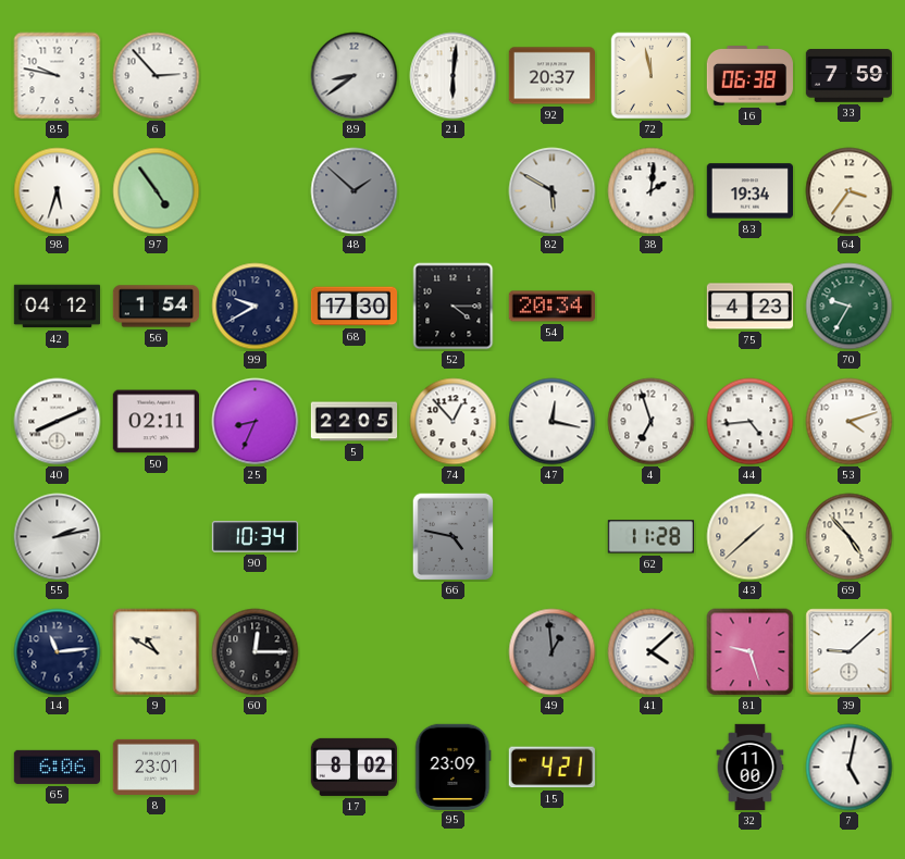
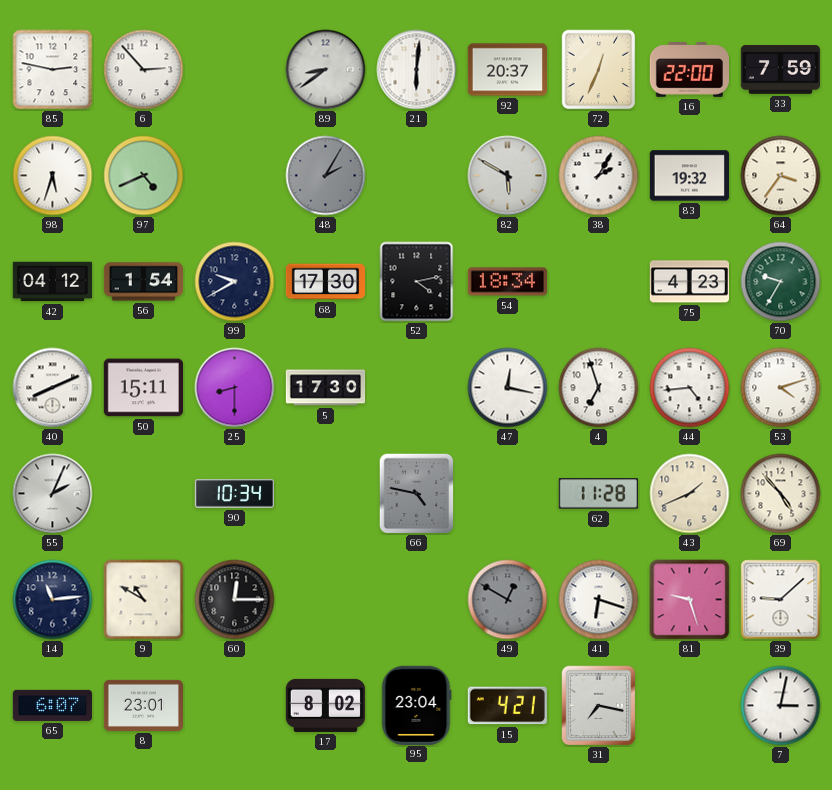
85: 9:47 -> 2:47
72: 11:58 -> 12:34
16: 06:38 -> 22:00
97: 4:54 -> 4:41
48: 1:52 -> 2:05
38: 2:01 -> 2:05
83: 19:34 -> 19:32
52: 4:15 -> 4:13
54: 20:34 -> 18:34
50: 02:11 -> 15:11
25: 8:34 -> 8:30
5: 22:05 -> 17:30
74: 12:53 -> none
55: 2:13 -> 2:04
43: 1:38 -> 1:41
49: 12:59 -> 12:50
41: 4:08 -> 6:18
65: 6:06 -> 6:07
95: 23:09 -> 23:04
31: none -> 7:17
32: 11:00 -> none
7: 5:02 -> 3:02
